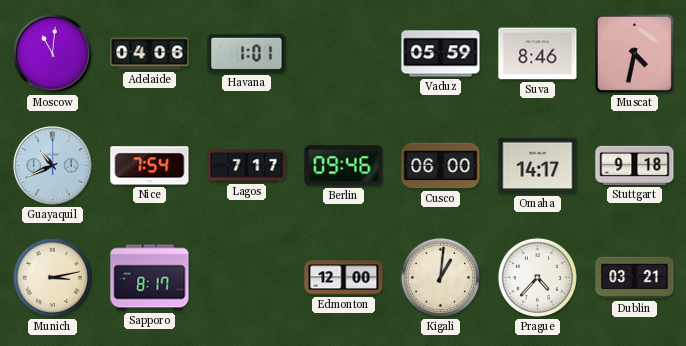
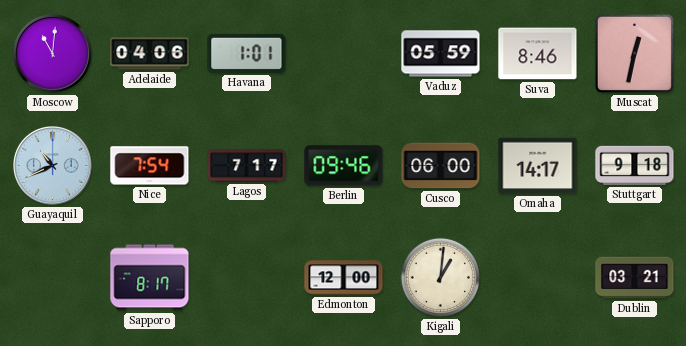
Muscat: 4:32 -> 12:32
Munich: 3:13 -> none
Prague: 4:37 -> none
